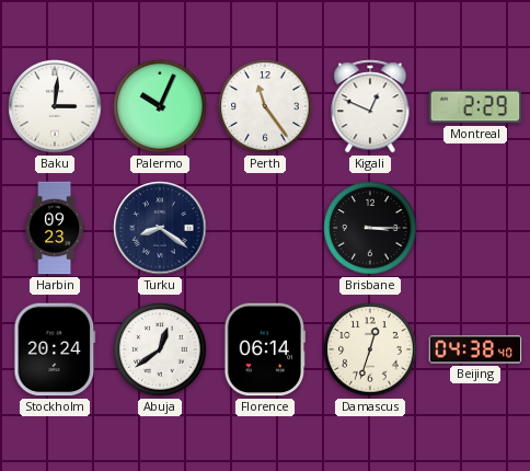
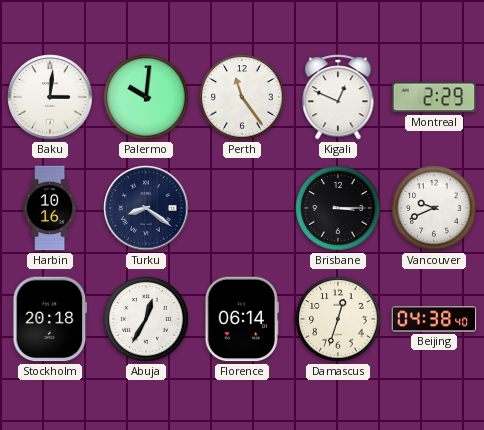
Palermo: 10:04 -> 10:01
Harbin: 09:23 -> 10:16
Vancouver: none -> 9:41
Stockholm: 20:24 -> 20:18
Abuja: 12:39 -> 12:35
